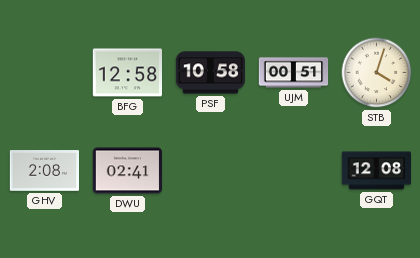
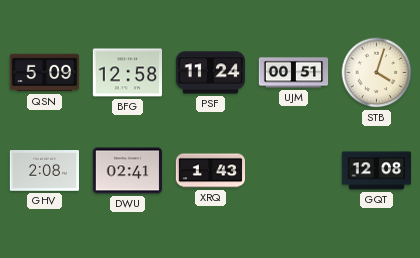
QSN: none -> 5:09
PSF: 10:58 -> 11:24
XRQ: none -> 1:43
